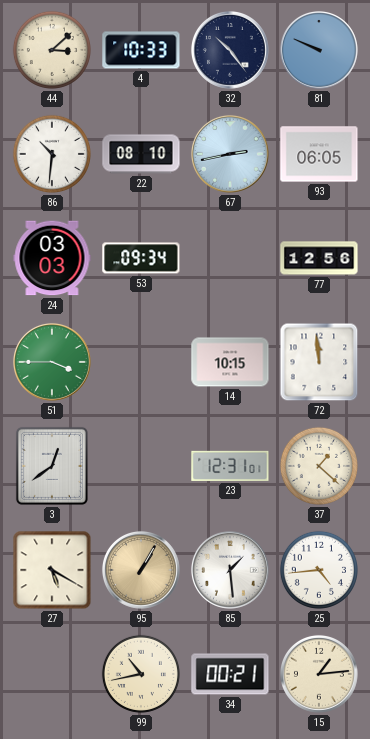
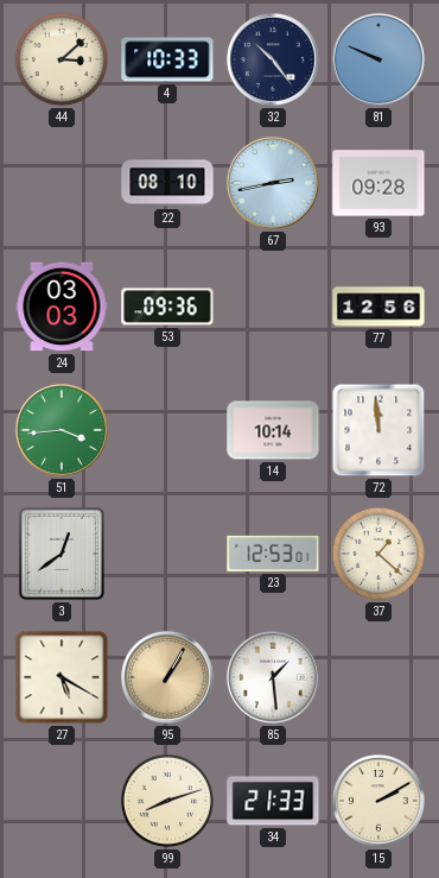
86: 10:31 -> none
93: 06:05 -> 09:28
53: 09:34 -> 09:36
51: 3:45 -> 3:44
14: 10:15 -> 10:14
23: 12:31 -> 12:53
25: 4:44 -> none
99: 10:43 -> 8:12
34: 00:21 -> 21:33
15: 1:14 -> 2:10
